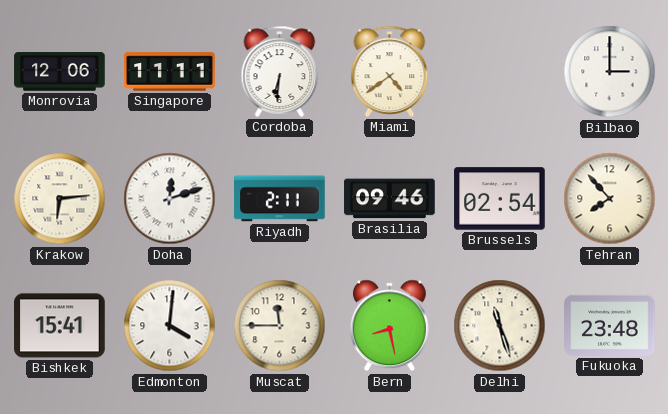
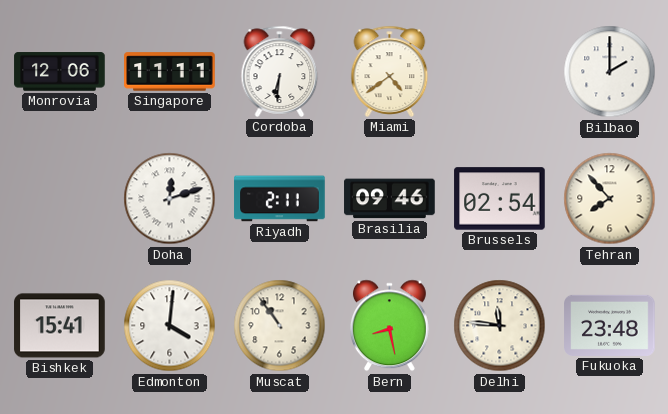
Bilbao: 3:00 -> 2:00
Krakow: 6:14 -> none
Muscat: 11:45 -> 10:54
Delhi: 11:27 -> 11:46
